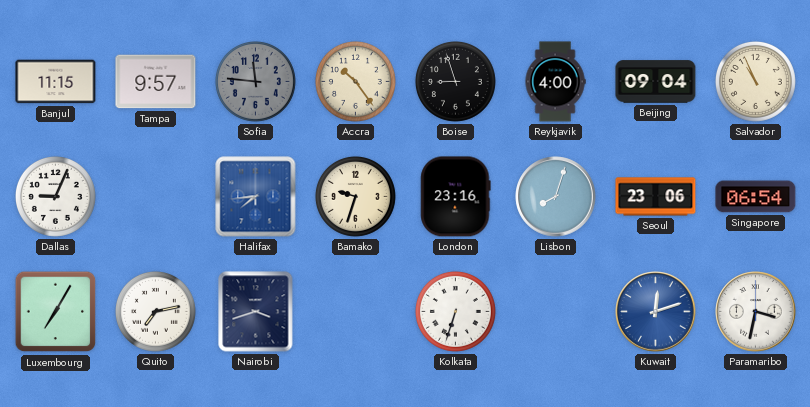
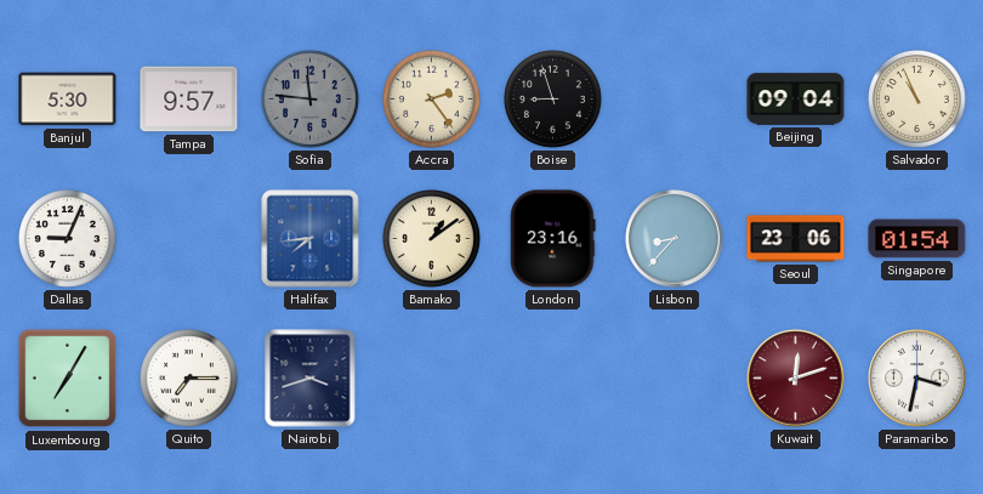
Banjul: 11:15 -> 5:30
Accra: 10:24 -> 2:24
Reykjavik: 4:00 -> none
Bamako: 9:33 -> 1:09
Lisbon: 8:03 -> 8:37
Singapore: 06:54 -> 01:54
Quito: 7:13 -> 7:15
Kolkata: 6:33 -> none
Kuwait dial: blue -> burgundy
